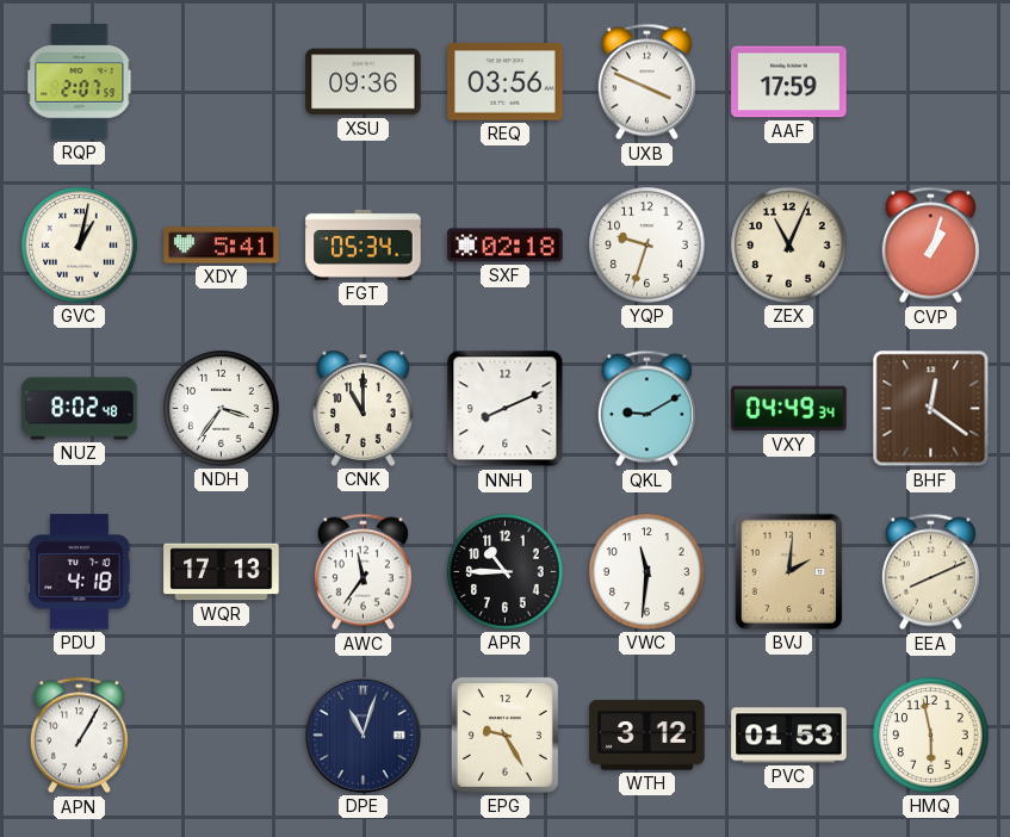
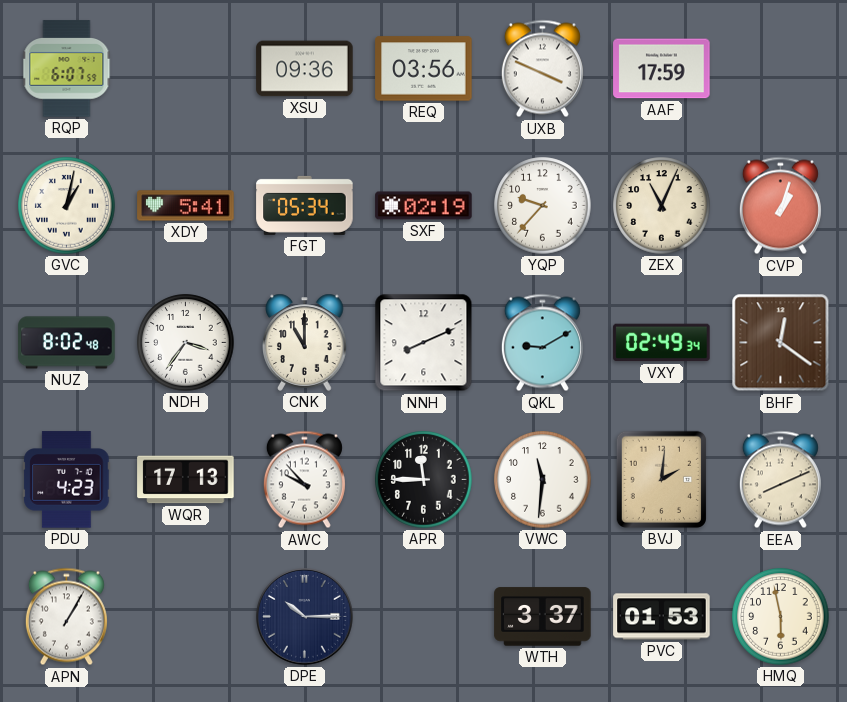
RQP: 2:07 -> 6:07
SXF: 02:18 -> 02:19
YQP: 9:33 -> 9:37
VXY: 04:49 -> 02:49
PDU: 4:18 -> 4:23
AWC: 11:36 -> 9:53
APR: 10:45 -> 11:45
DPE: 11:03 -> 10:15
EPG: 9:25 -> none
WTH: 3:12 -> 3:37
